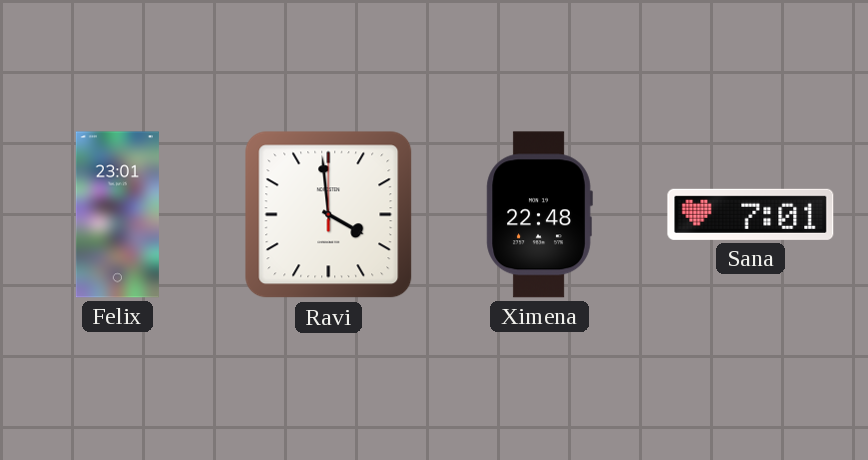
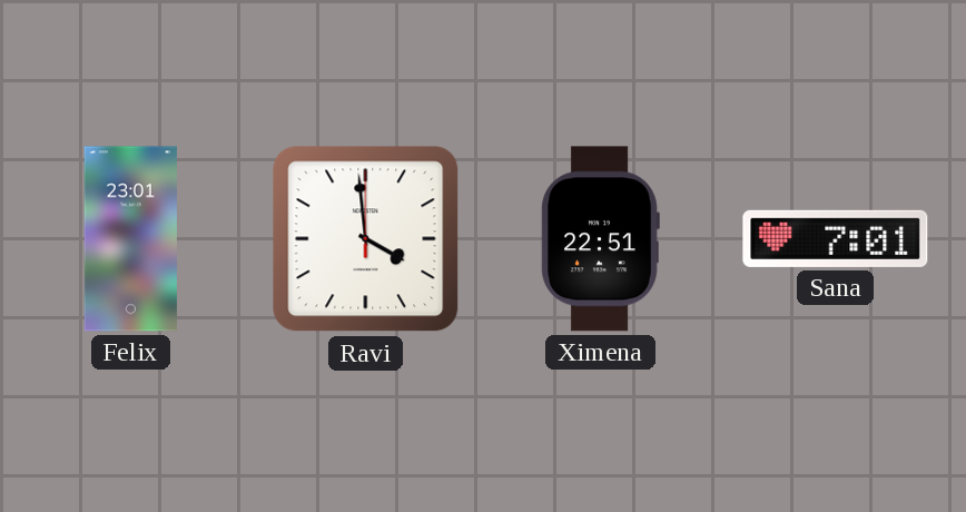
Ximena: 22:48 -> 22:51
